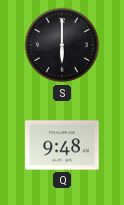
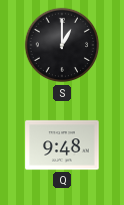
S: 6:00 -> 1:00
